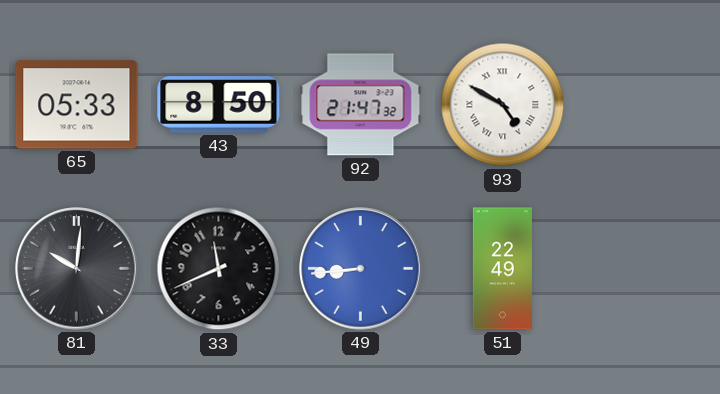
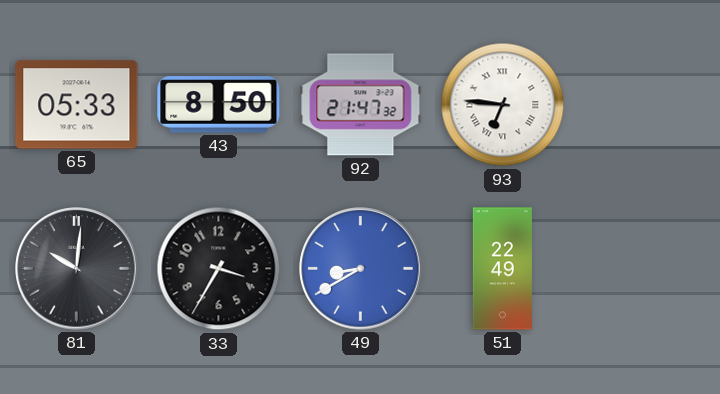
93: 4:50 -> 6:46
33: 11:41 -> 3:35
49: 8:44 -> 8:40
